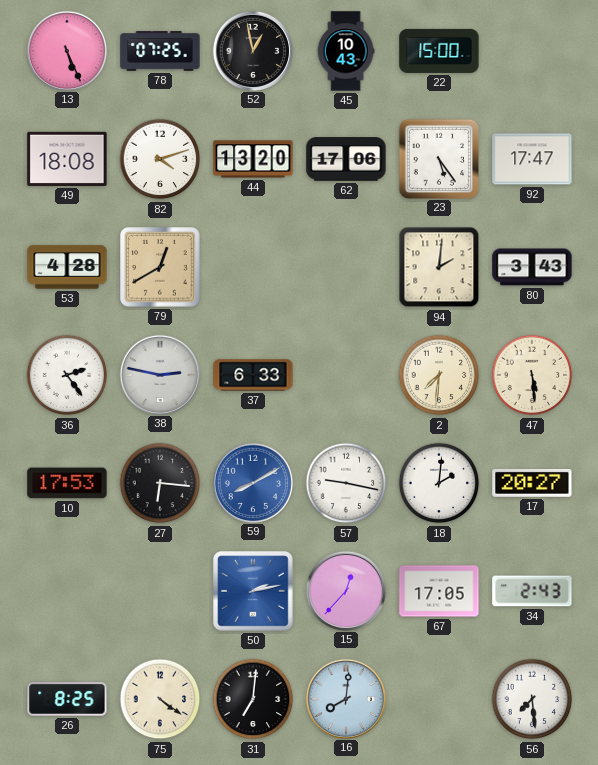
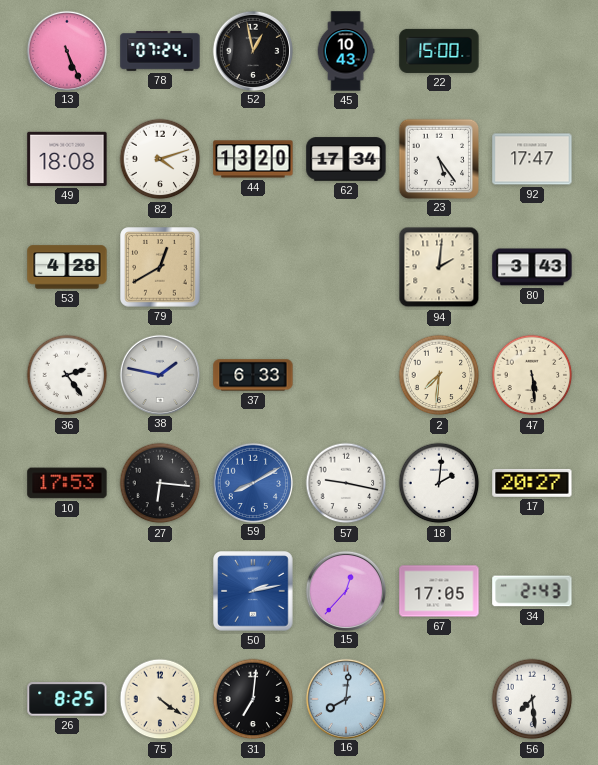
78: 07:25 -> 07:24
62: 17:06 -> 17:34
38: 2:47 -> 1:47
